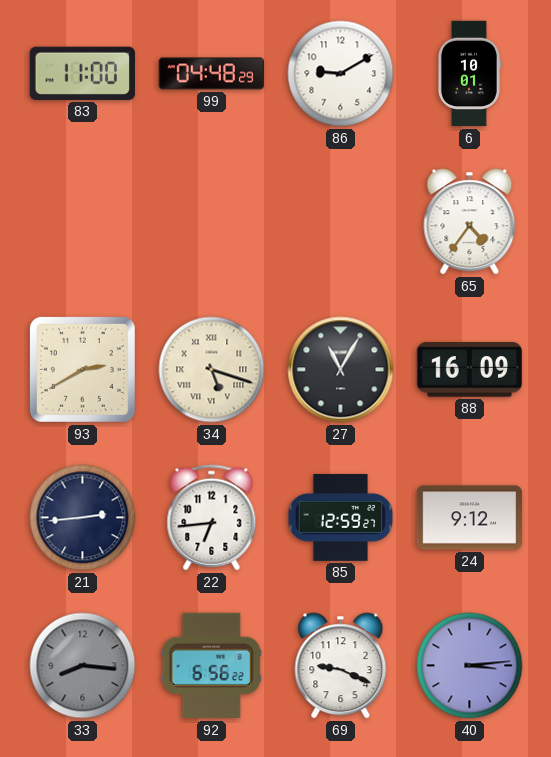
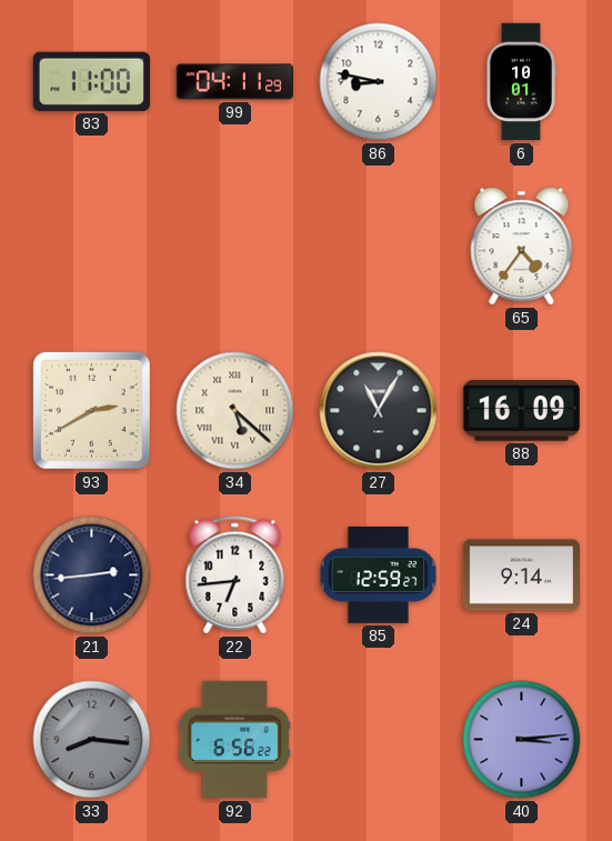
99: 04:48 -> 04:11
86: 9:10 -> 8:47
34: 5:18 -> 5:22
24: 9:12 -> 9:14
69: 9:19 -> none
